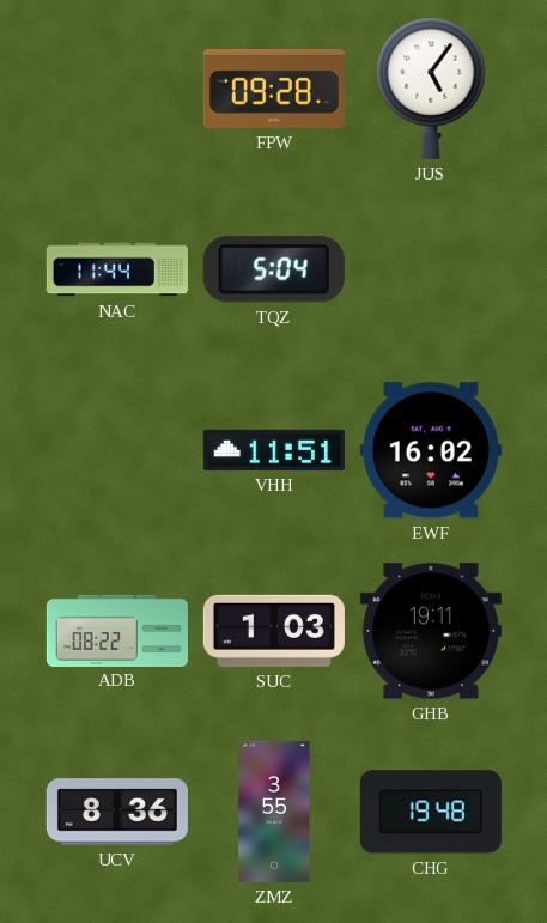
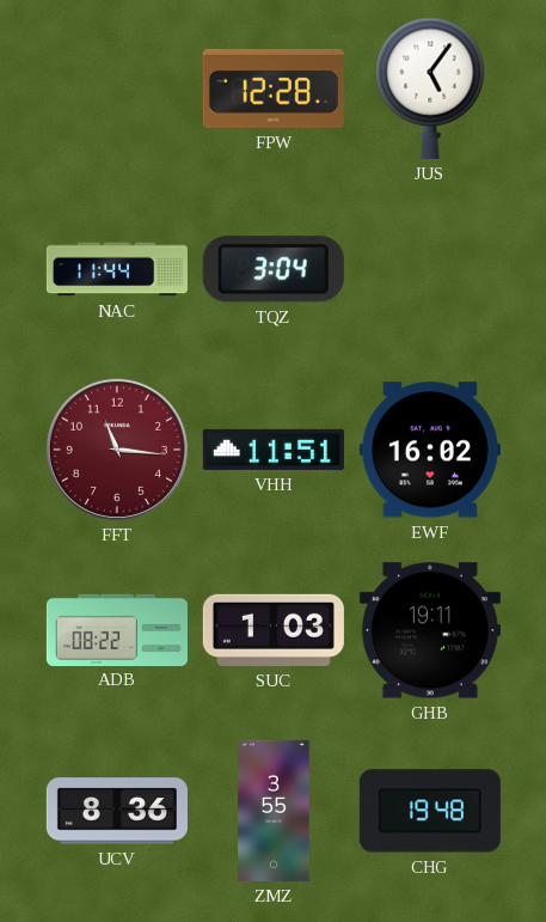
FPW: 09:28 -> 12:28
TQZ: 5:04 -> 3:04
FFT: none -> 11:16
